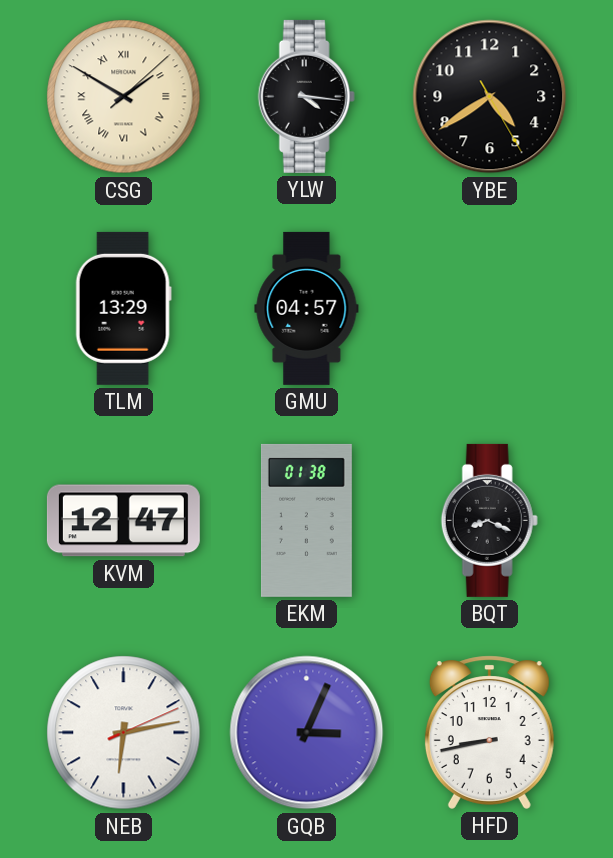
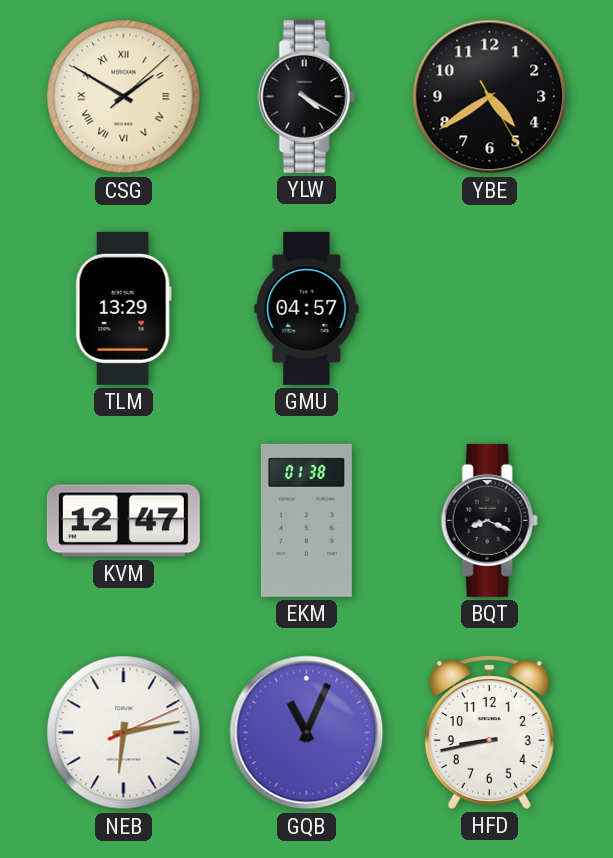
YLW: 4:16 -> 4:20
GQB: 3:04 -> 11:04
